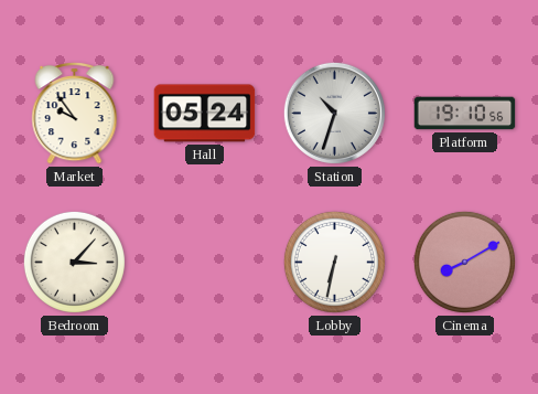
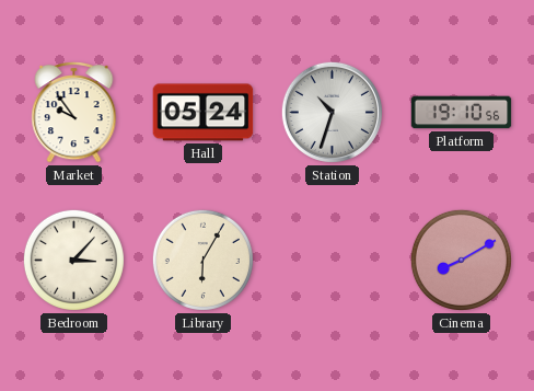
Library: none -> 6:05
Lobby: 6:32 -> none
